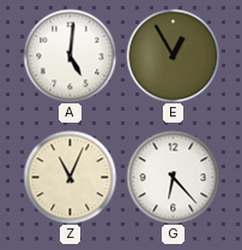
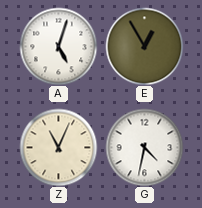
A: 5:01 -> 5:03
G: 6:23 -> 4:32
